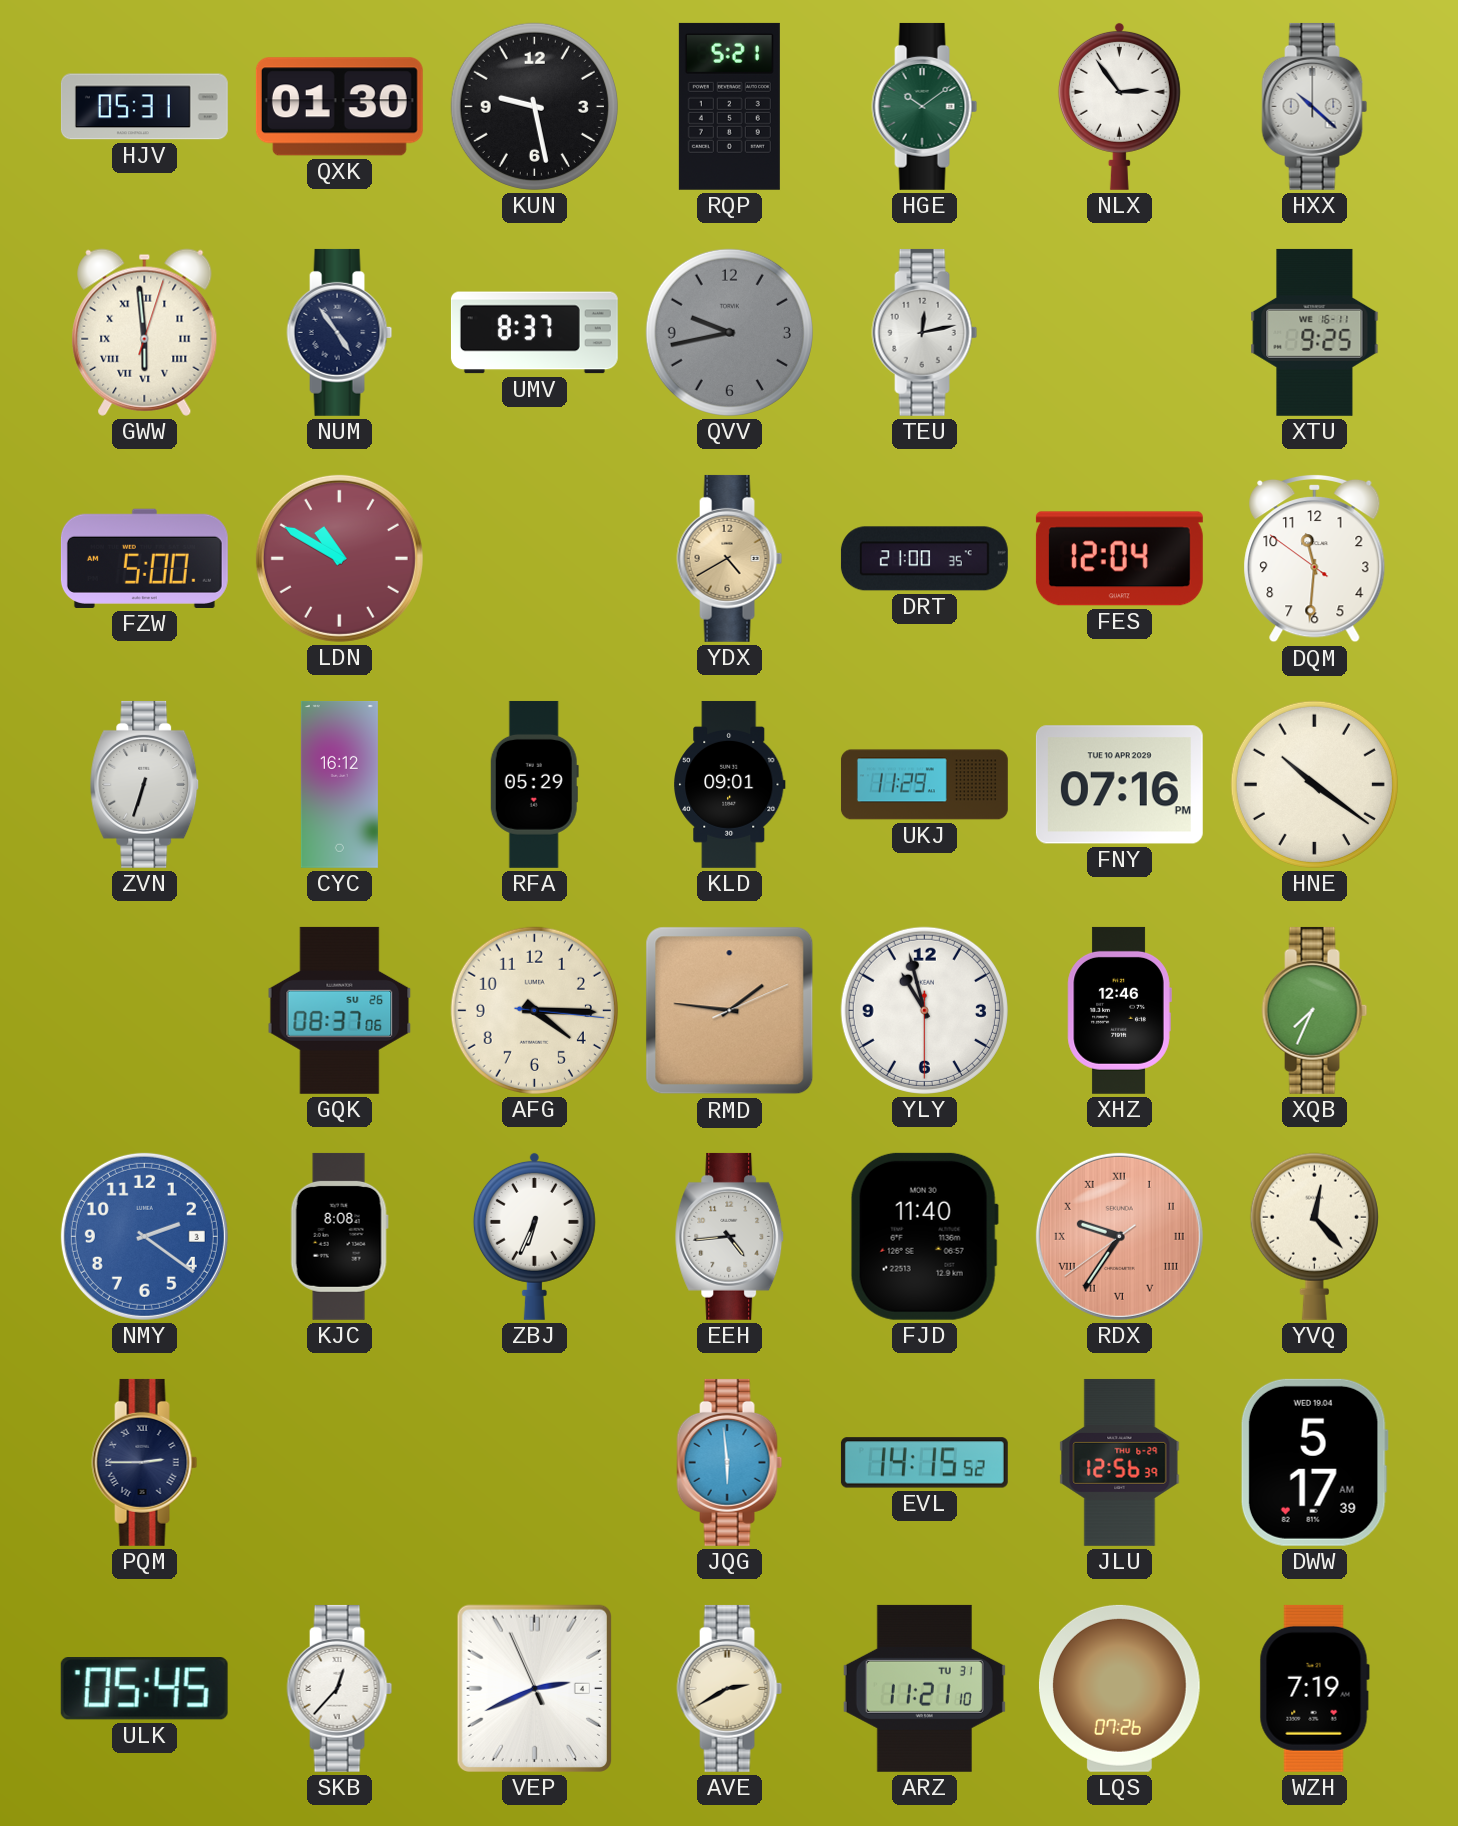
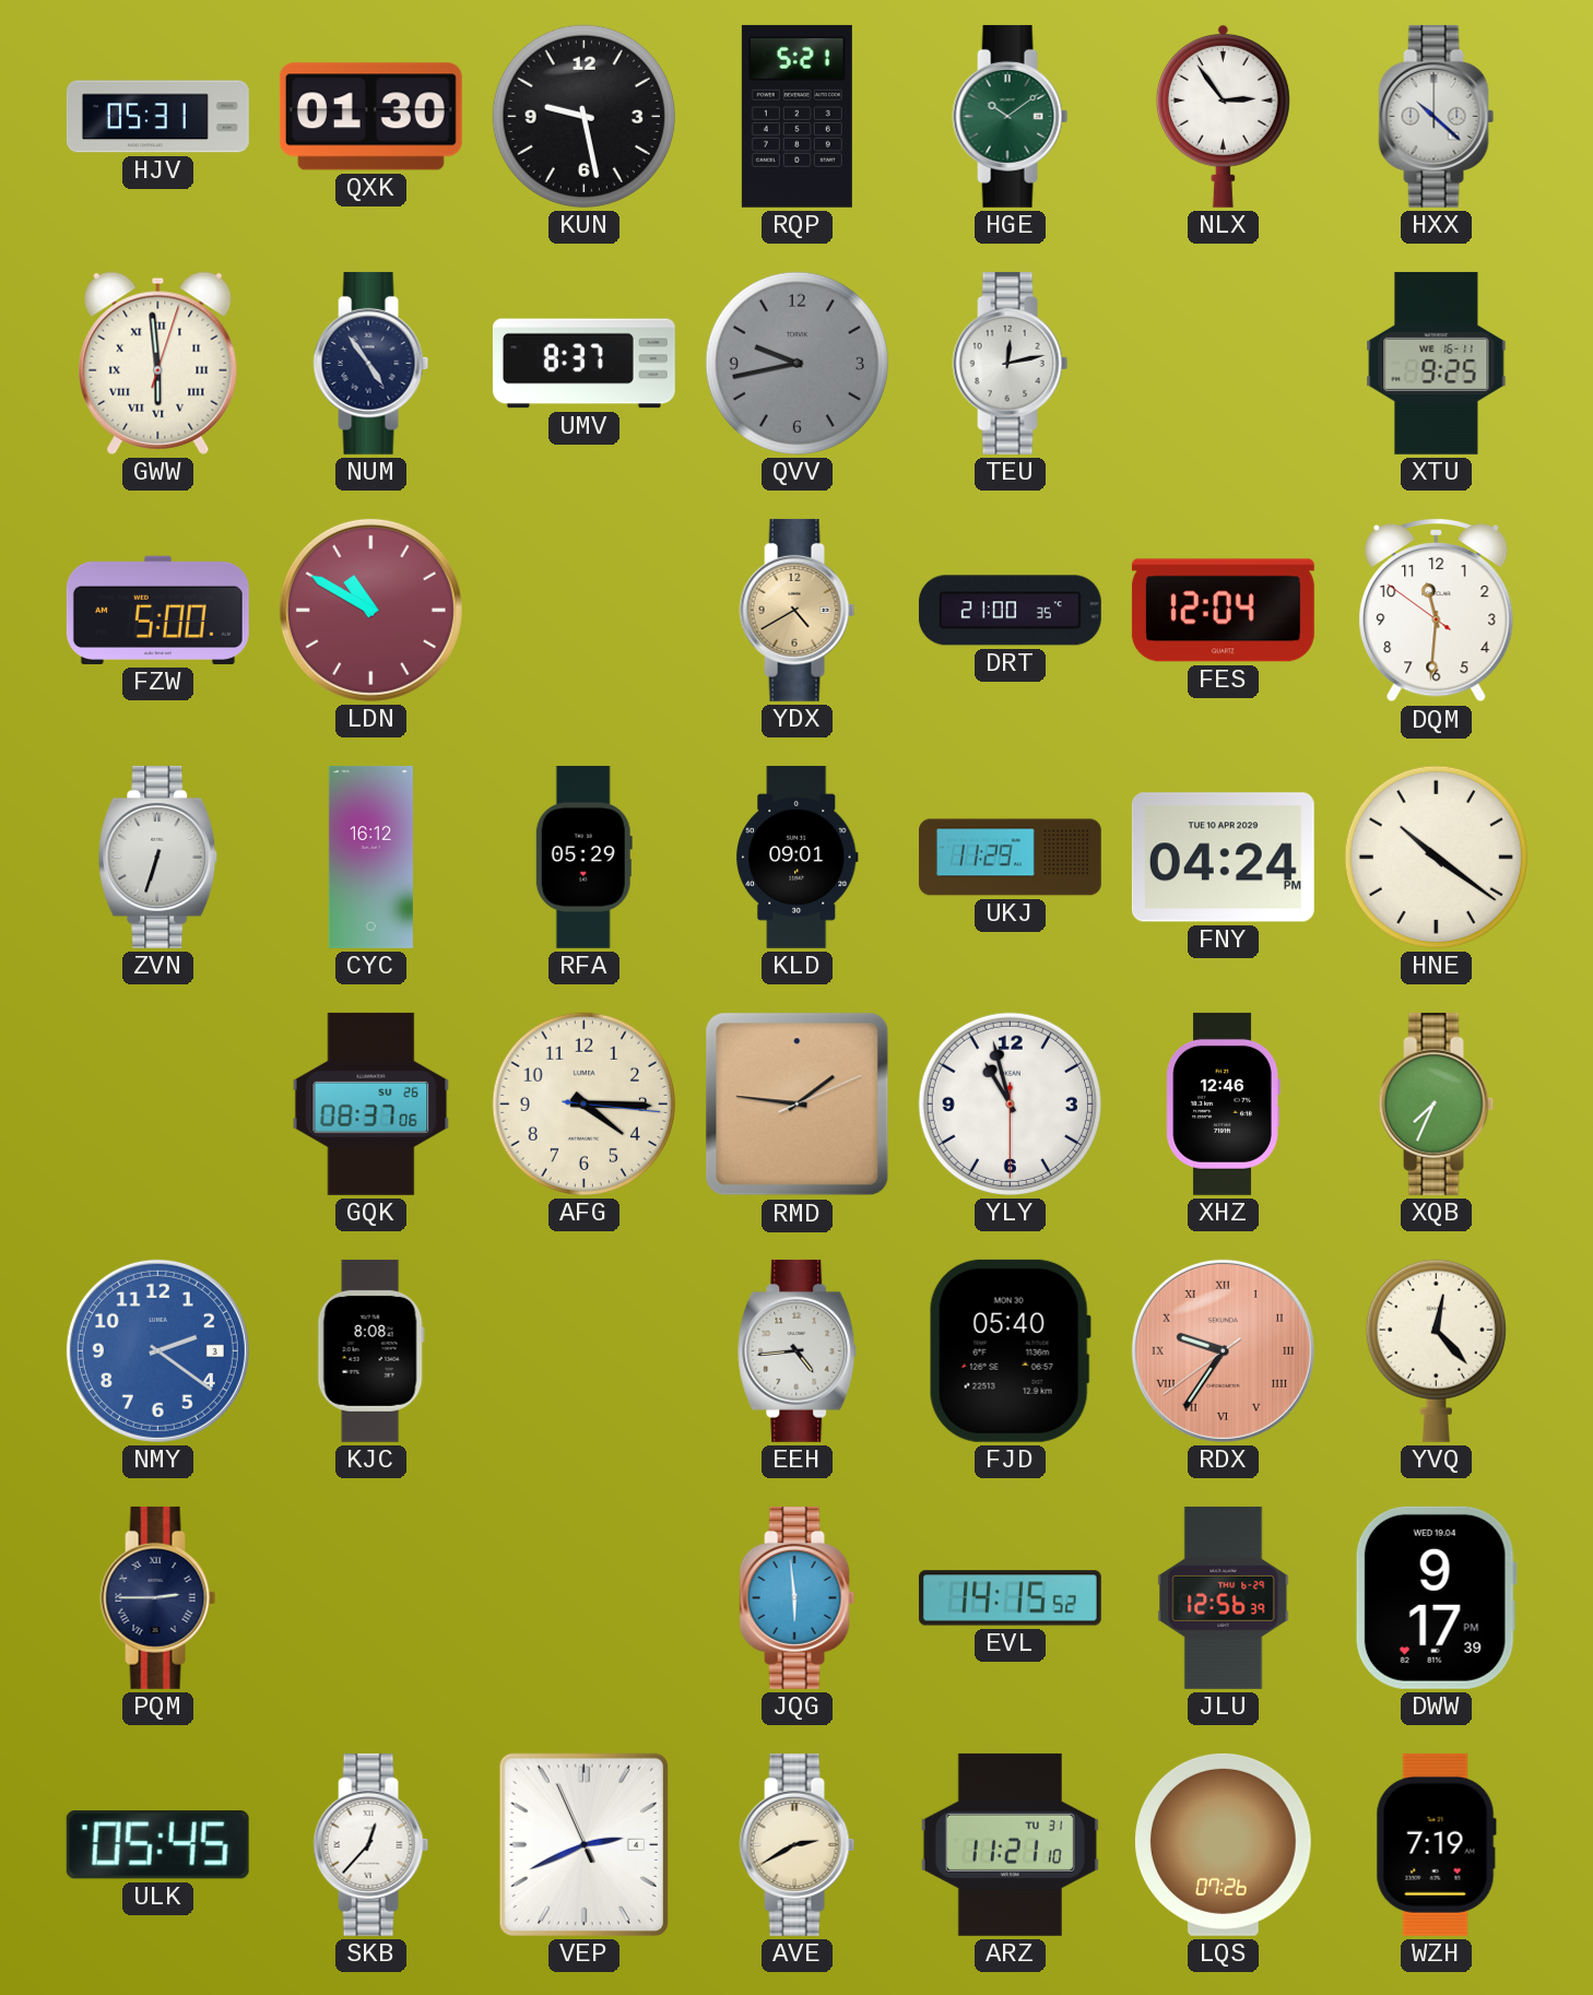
FNY: 07:16 -> 04:24
ZBJ: 6:34 -> none
FJD: 11:40 -> 05:40
DWW: 5:17 -> 9:17
